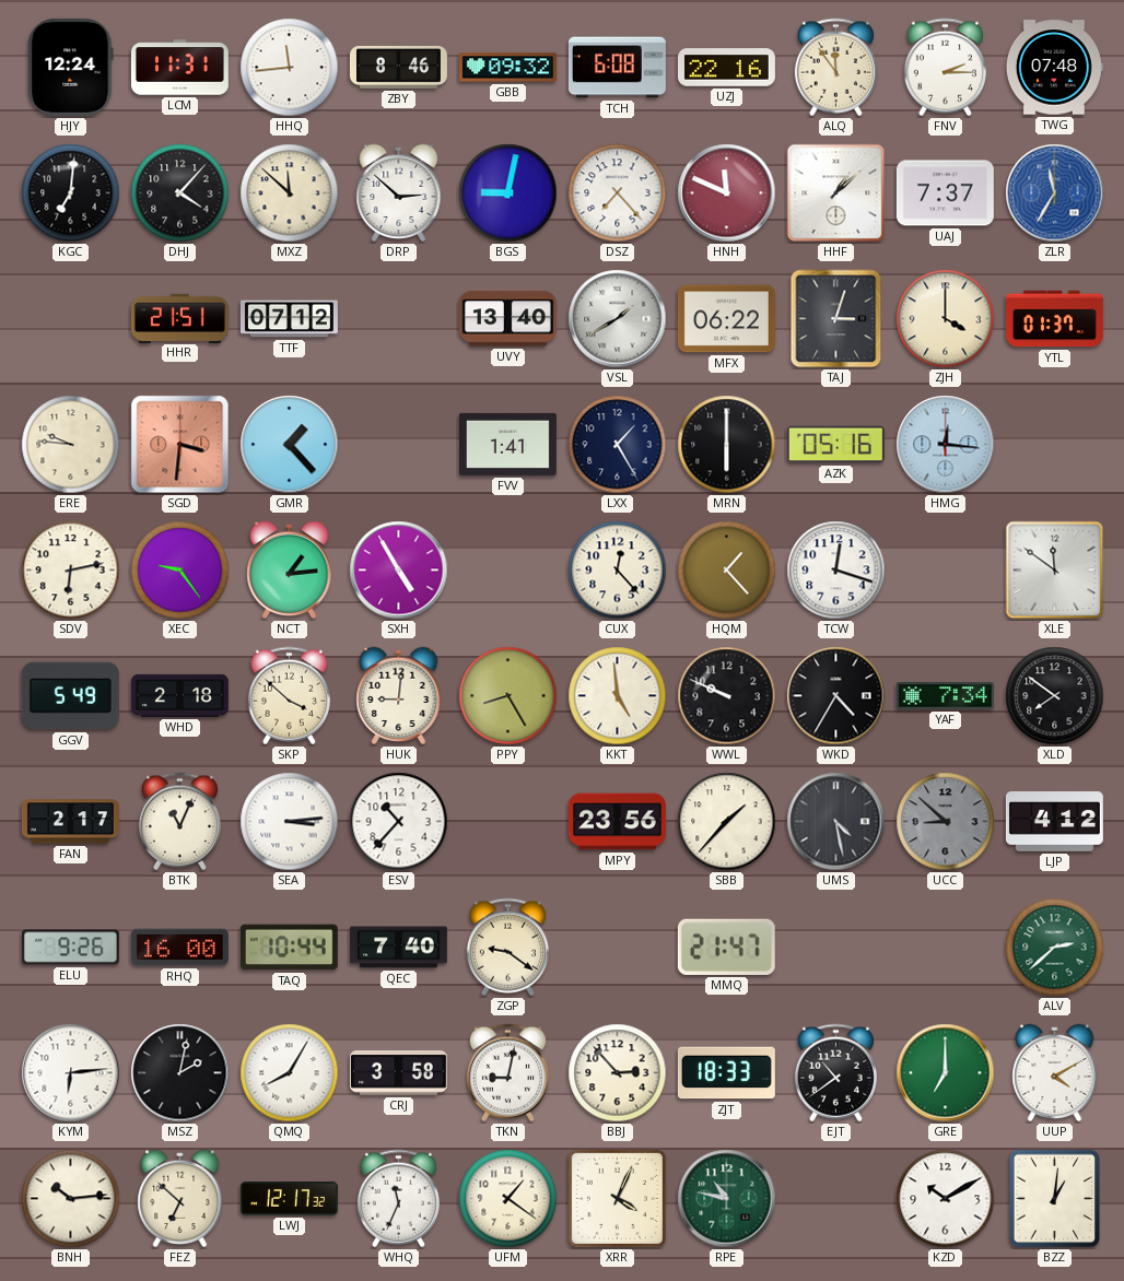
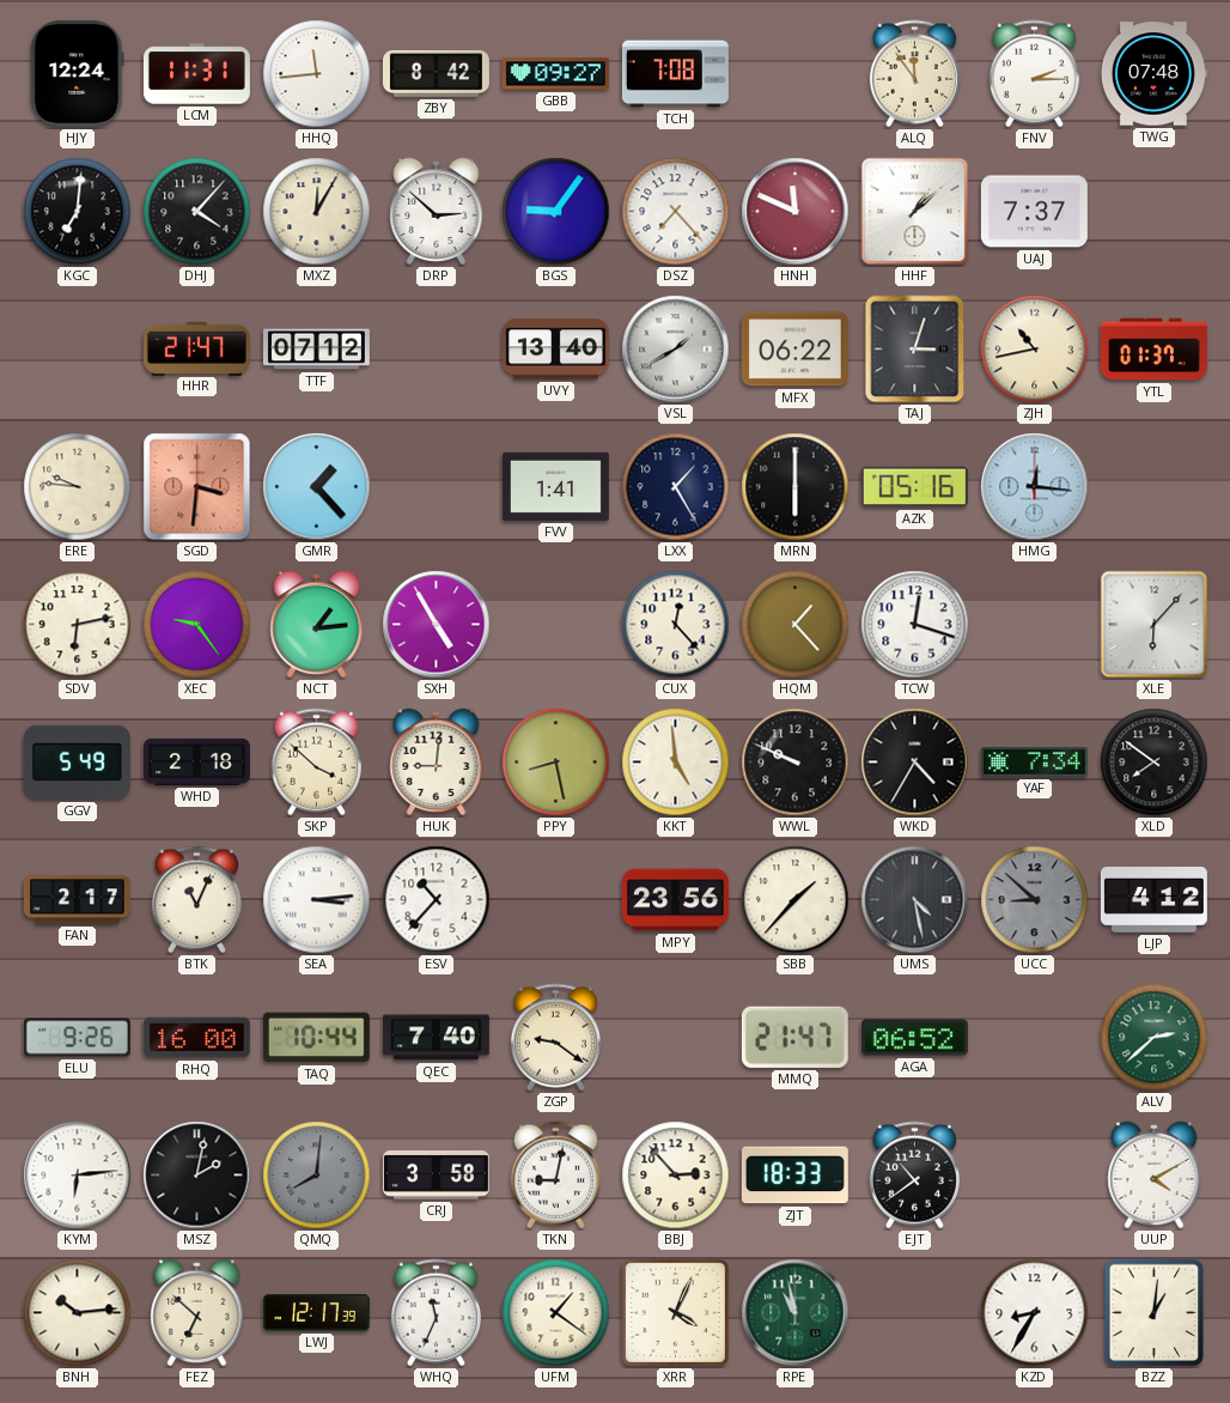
ZBY: 8:46 -> 8:42
GBB: 09:32 -> 09:27
TCH: 6:08 -> 7:08
UZJ: 22:16 -> none
MXZ: 11:52 -> 12:05
BGS: 9:02 -> 9:06
ZLR: 11:35 -> none
HHR: 21:51 -> 21:47
ZJH: 4:00 -> 10:43
XLE: 11:51 -> 6:07
PPY: 8:25 -> 8:28
AGA: none -> 06:52
QMQ: 8:05 -> 8:01
QMQ dial: white -> grey
GRE: 7:00 -> none
LWJ: 12:17:32 -> 12:17:39
RPE: 10:47 -> 10:58
KZD: 10:10 -> 8:35
